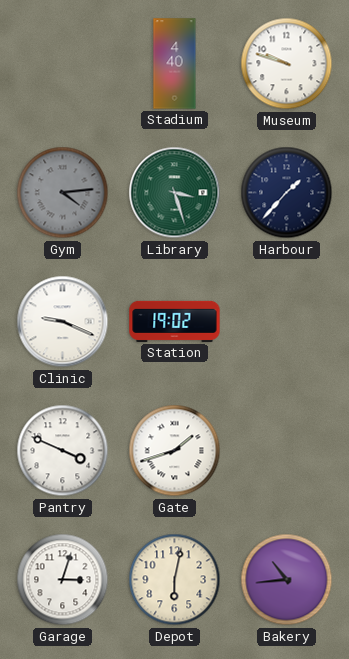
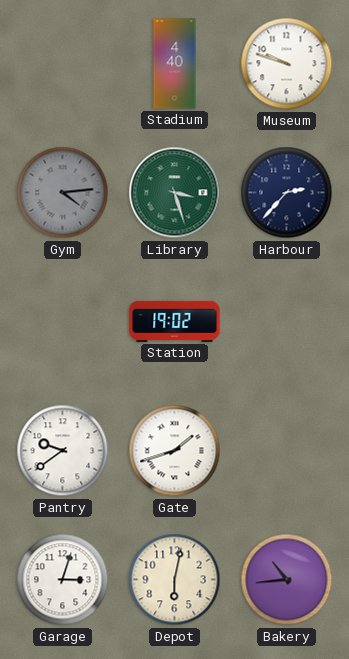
Harbour: 1:37 -> 2:37
Clinic: 9:19 -> none
Pantry: 3:49 -> 9:39
